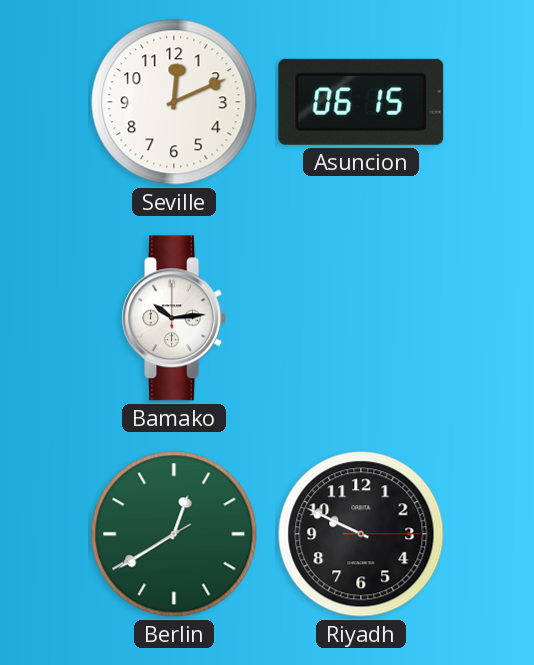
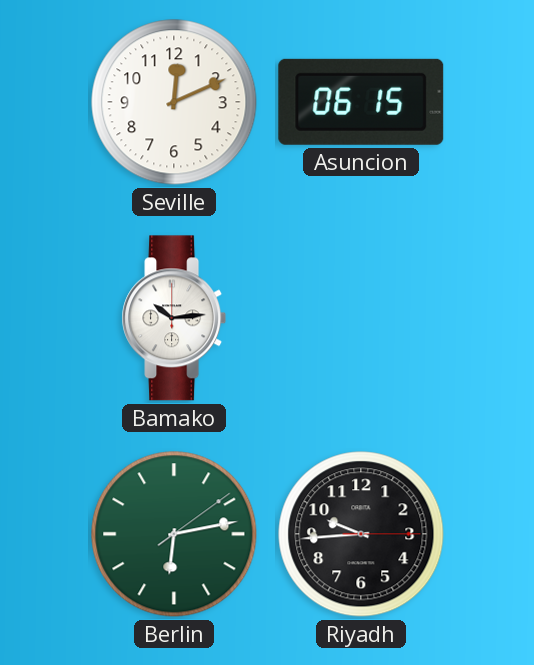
Berlin: 12:39 -> 6:13
Riyadh: 9:49 -> 9:44
